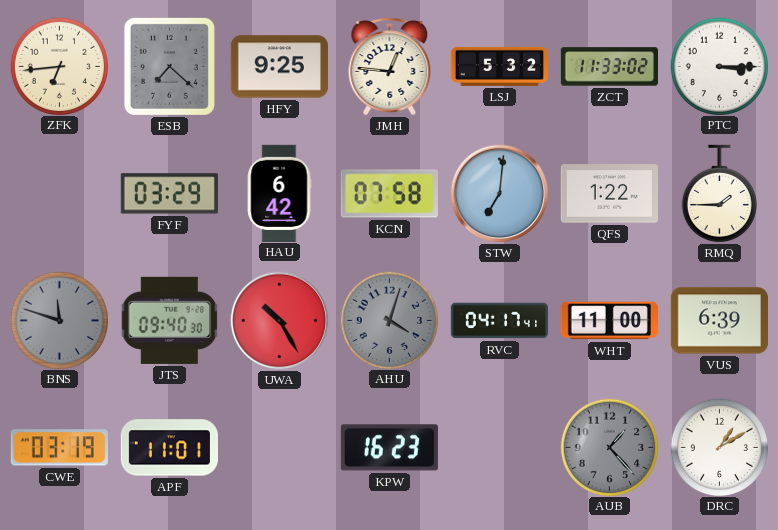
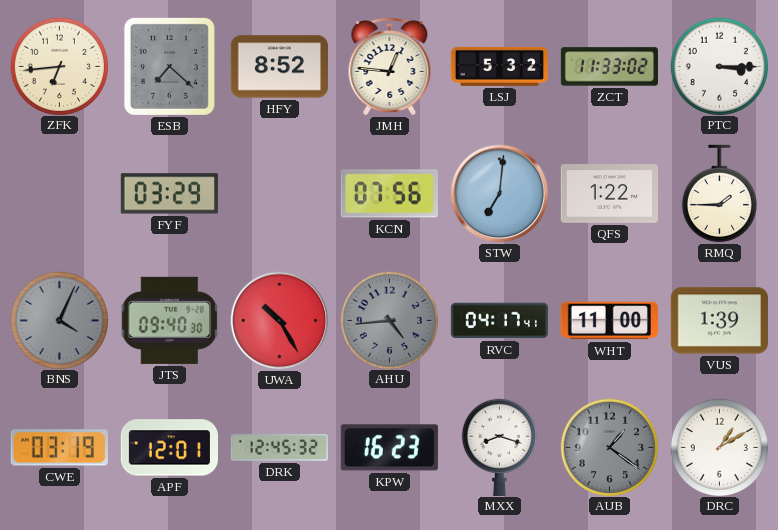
HFY: 9:25 -> 8:52
HAU: 6:42 -> none
KCN: 07:58 -> 07:56
BNS: 11:48 -> 4:04
AHU: 4:03 -> 4:44
VUS: 6:39 -> 1:39
APF: 11:01 -> 12:01
DRK: none -> 12:45
MXX: none -> 8:18
AUB: 1:23 -> 1:21
